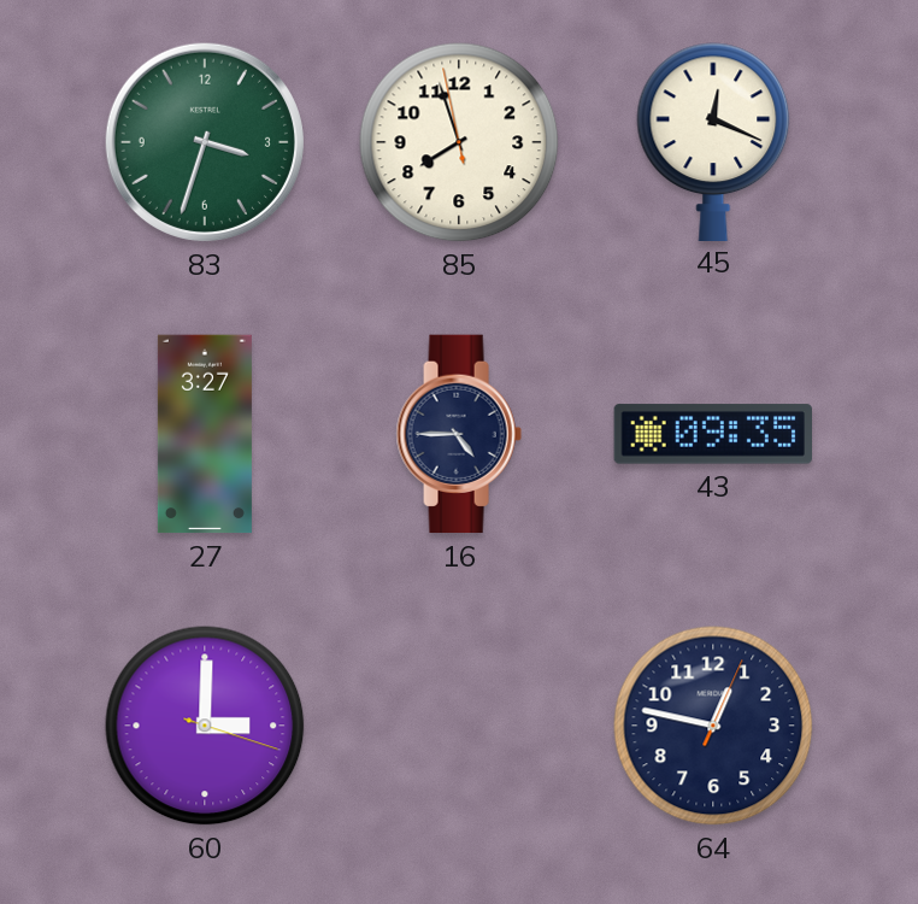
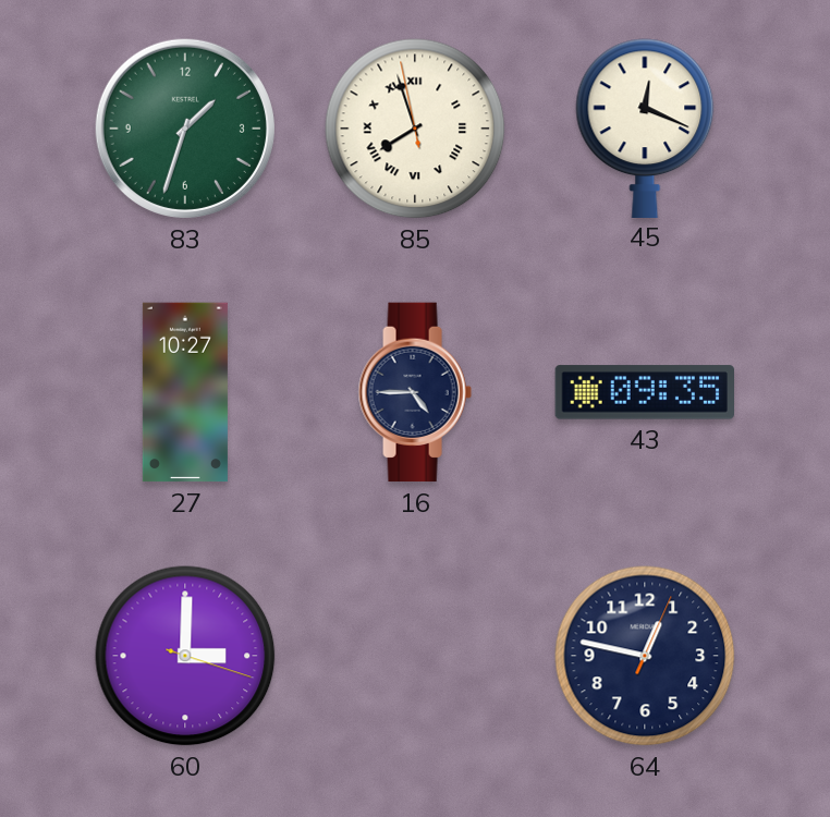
83: 3:33 -> 1:33
85 numerals: Arabic -> Roman
27: 3:27 -> 10:27
